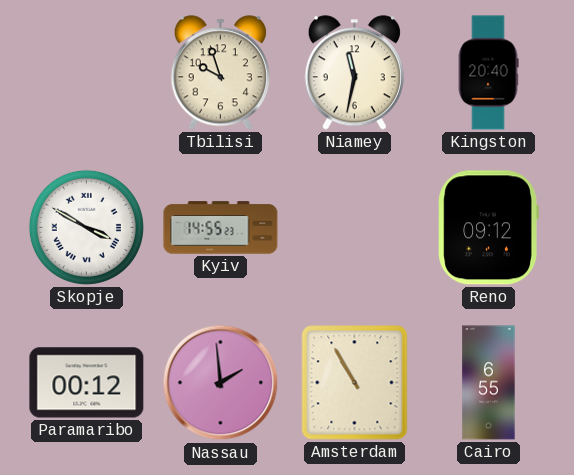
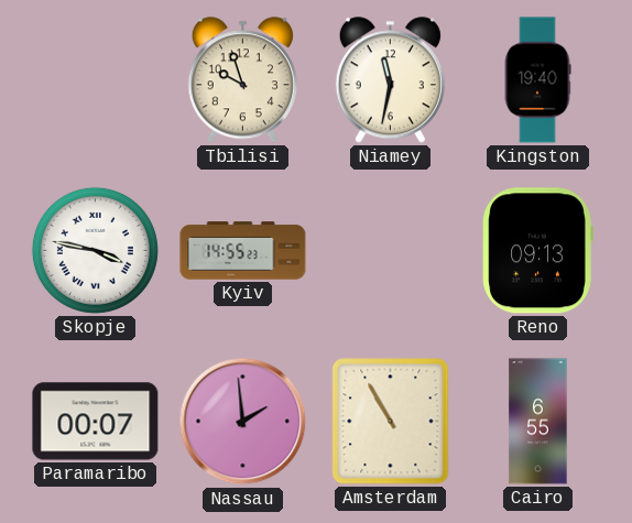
Kingston: 20:40 -> 19:40
Skopje: 3:50 -> 3:47
Reno: 09:12 -> 09:13
Paramaribo: 00:12 -> 00:07
